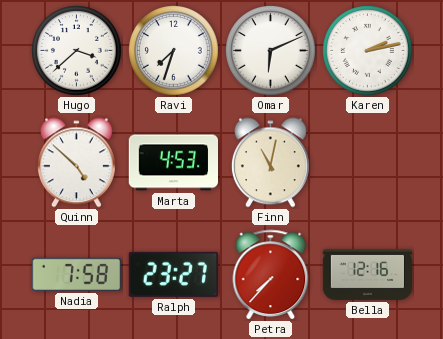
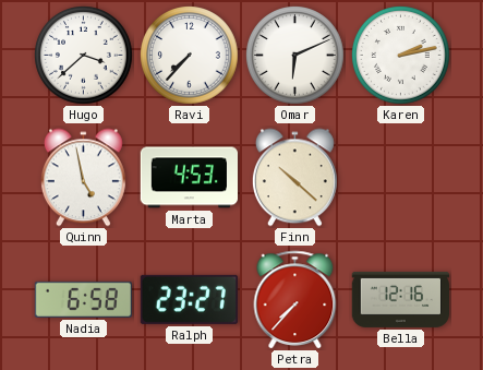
Ravi: 7:33 -> 7:37
Quinn: 4:52 -> 4:58
Finn: 11:02 -> 10:22
Nadia: 7:58 -> 6:58
